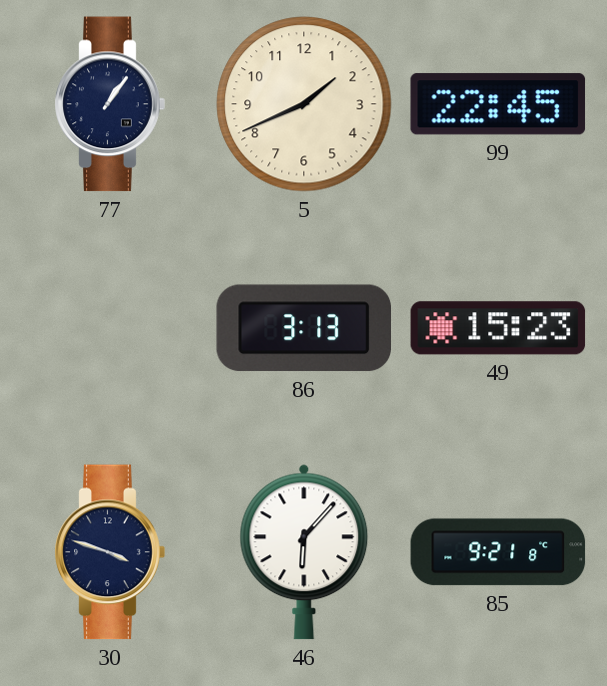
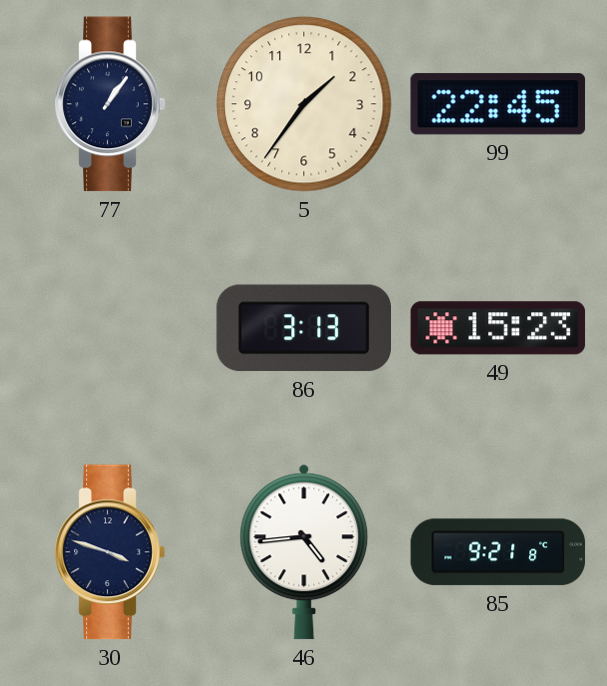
5: 1:41 -> 1:36
46: 6:07 -> 4:44
